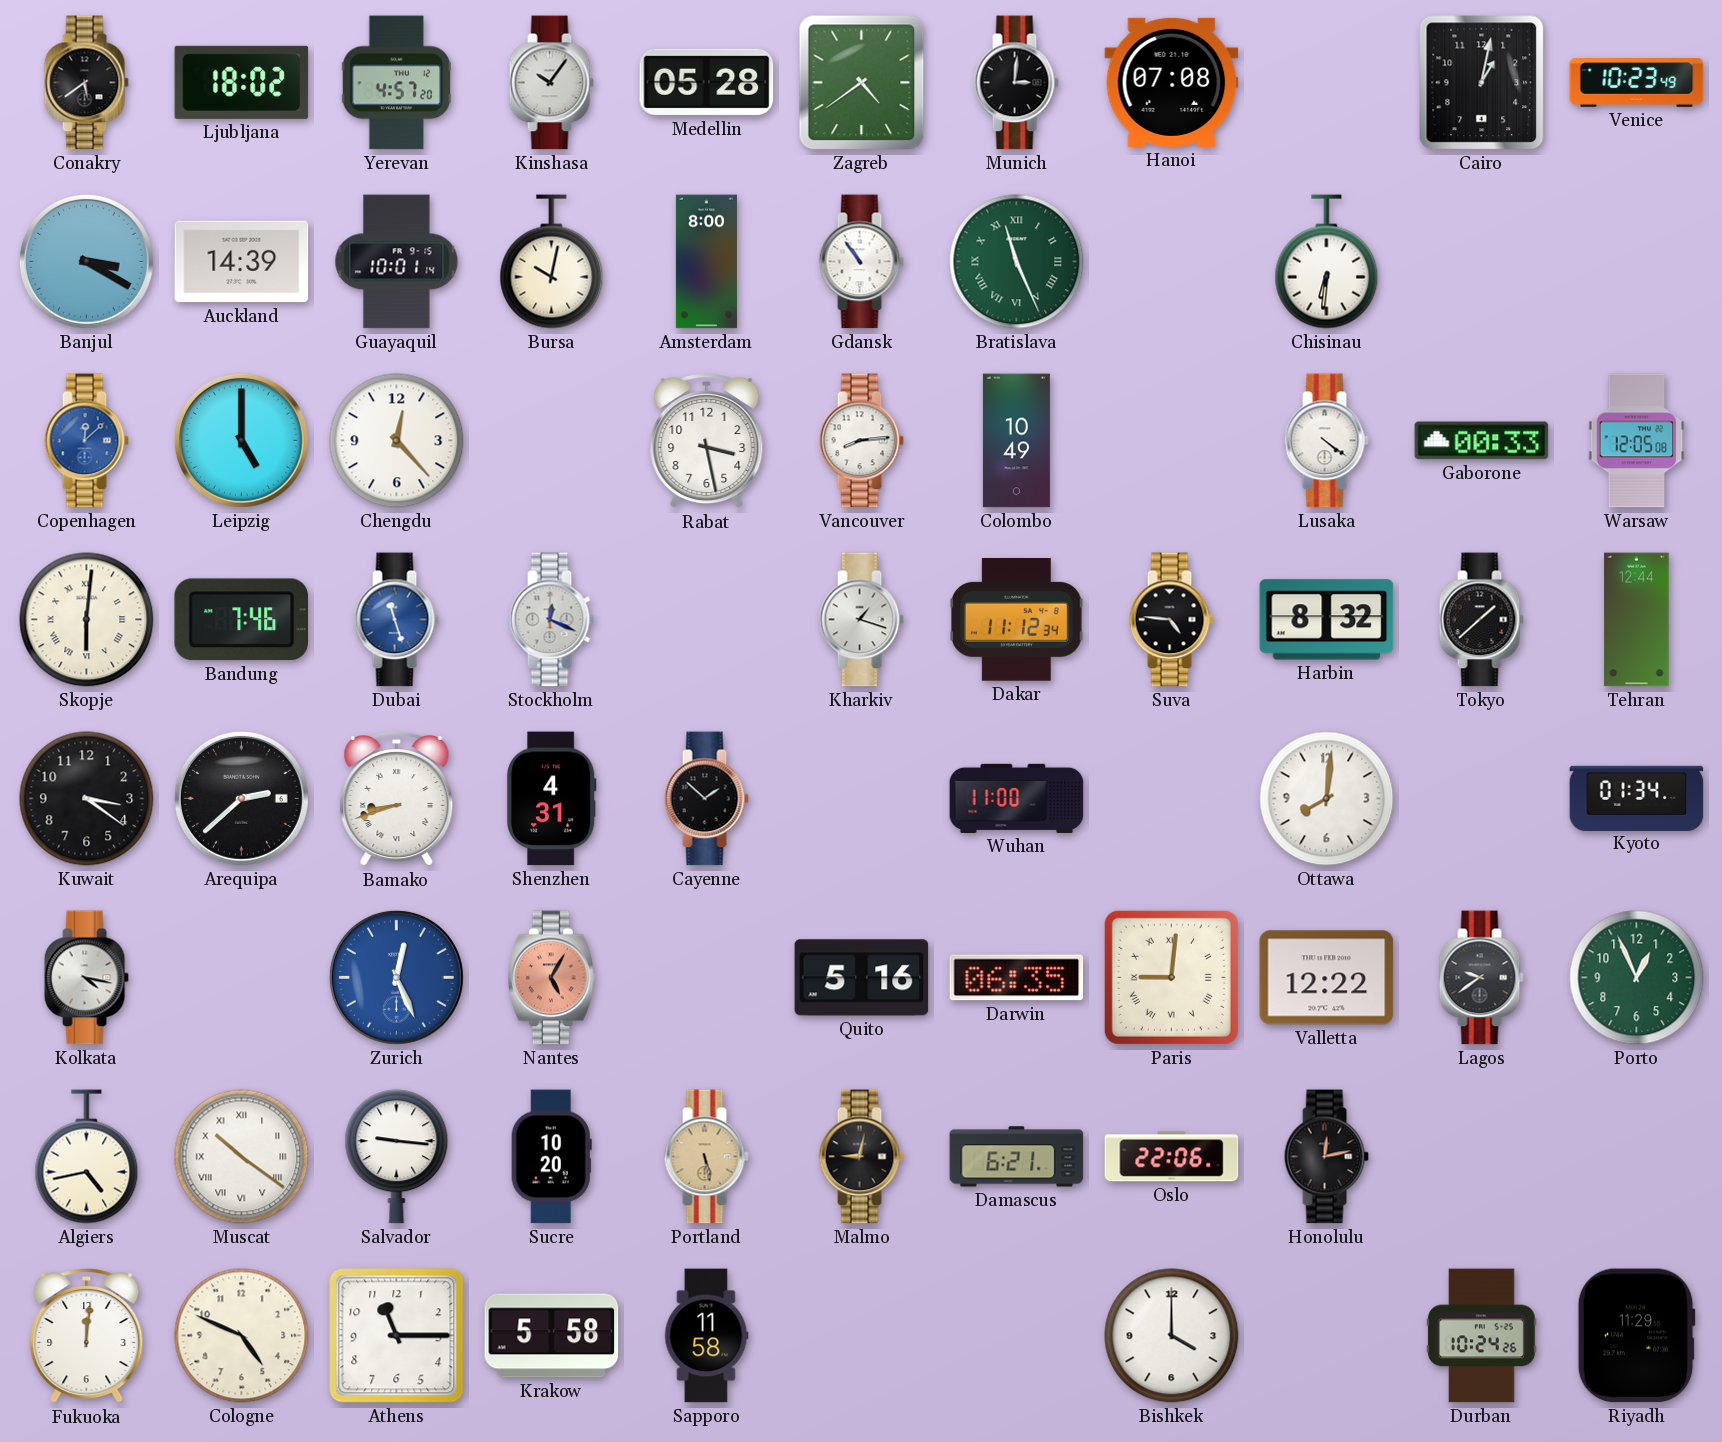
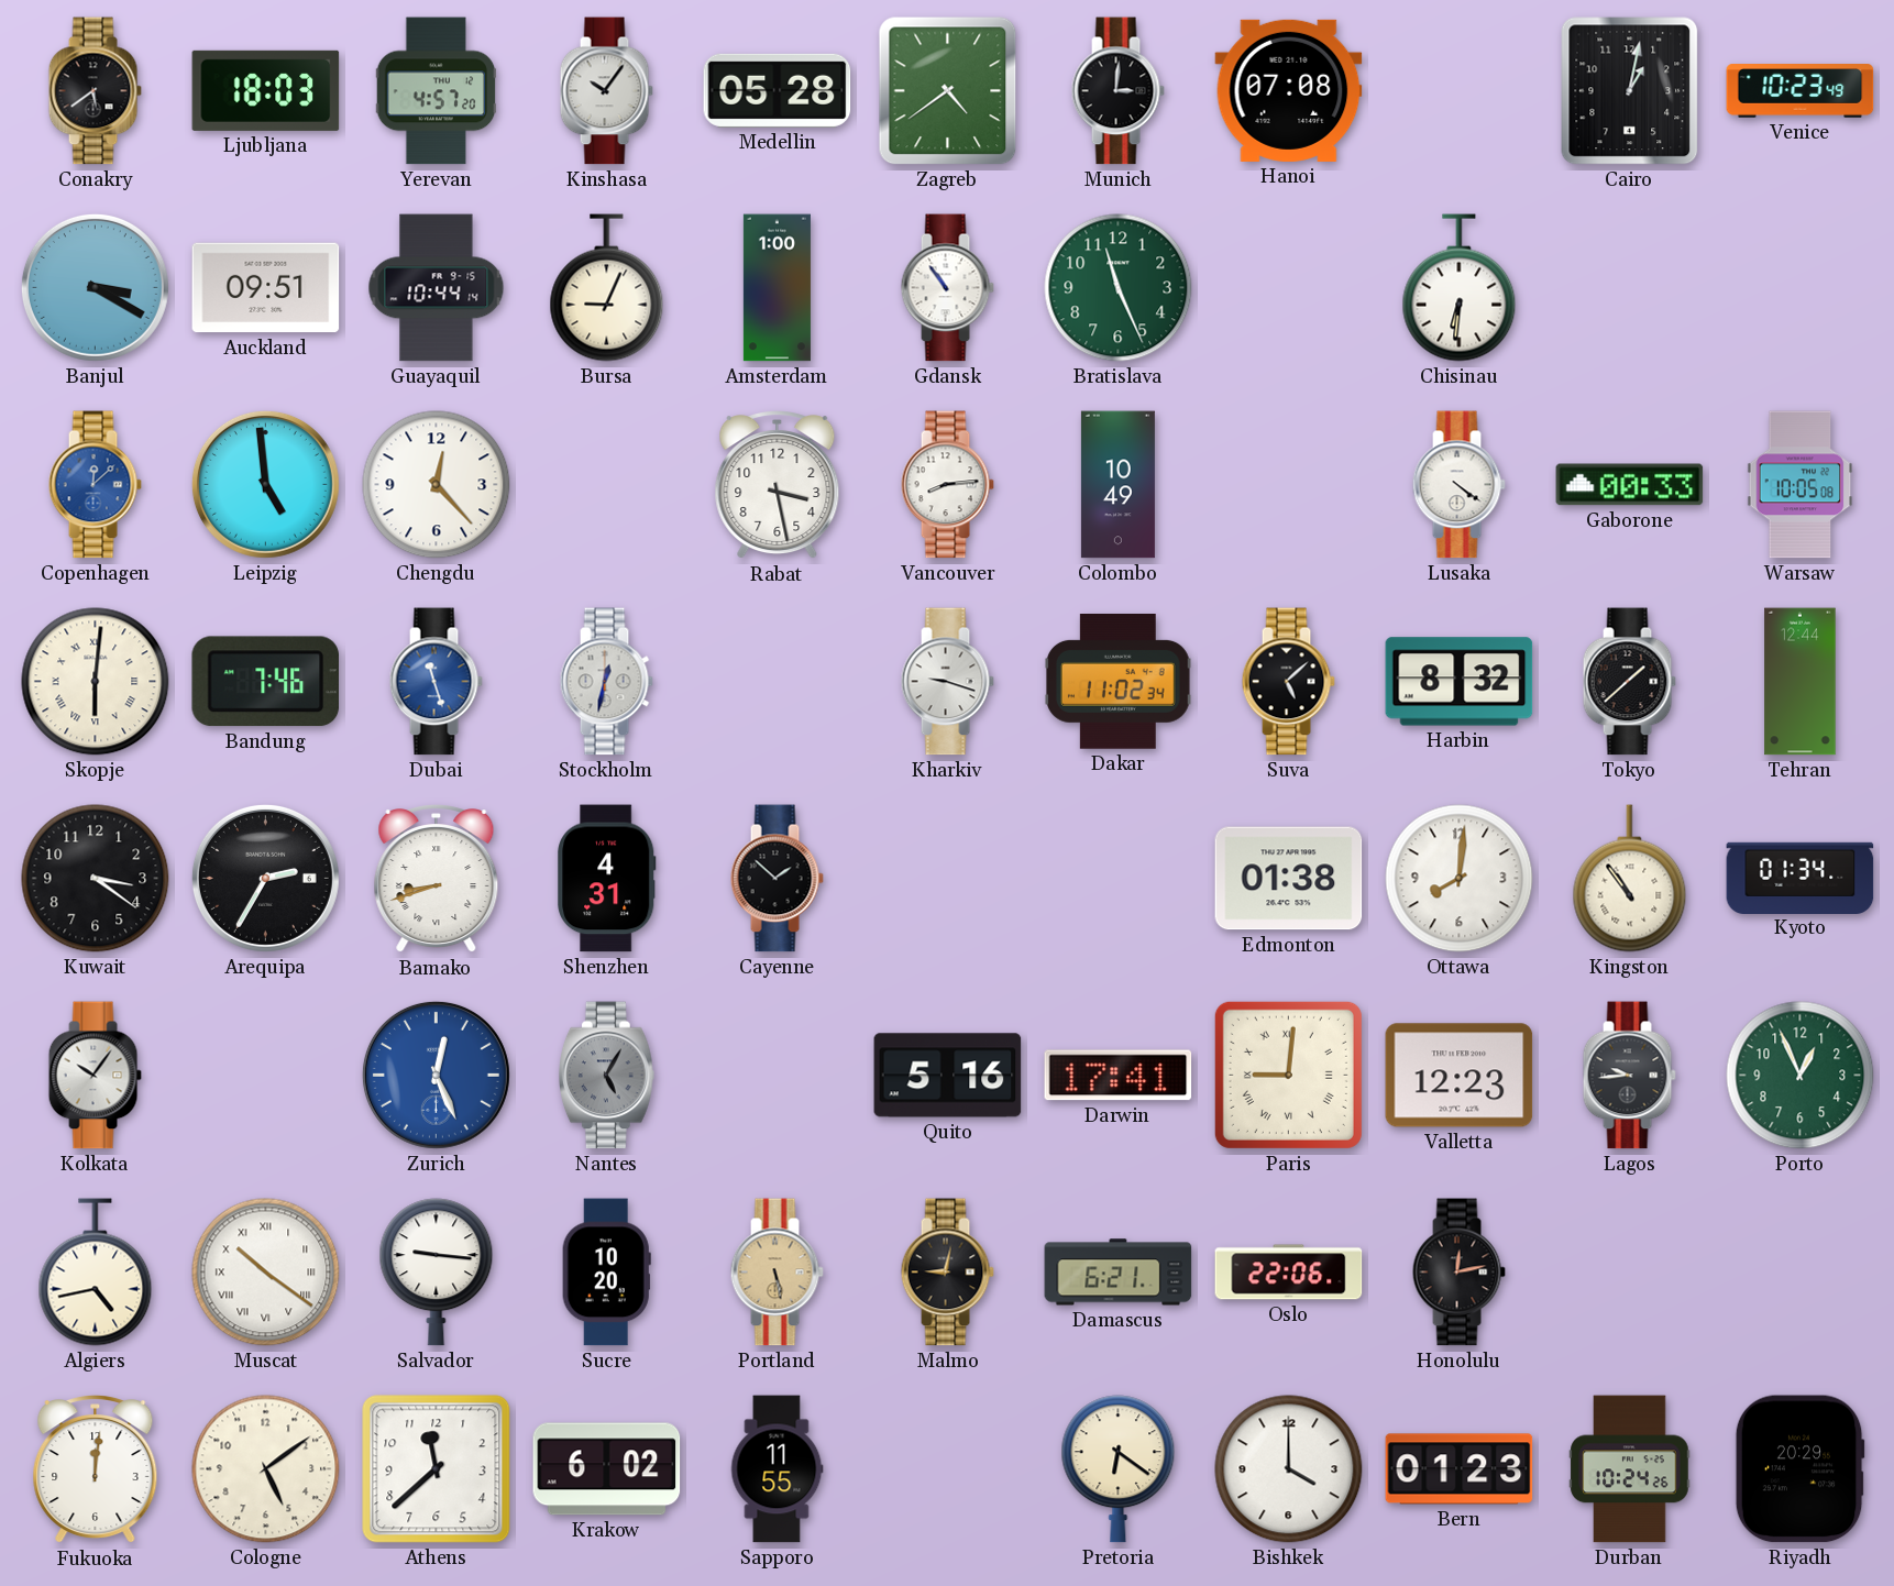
Ljubljana: 18:02 -> 18:03
Auckland: 14:39 -> 09:51
Guayaquil: 10:01 -> 10:44
Bursa: 10:02 -> 9:04
Amsterdam: 8:00 -> 1:00
Bratislava numerals: Roman -> Arabic
Leipzig: 5:00 -> 4:59
Warsaw: 12:05 -> 10:05
Stockholm: 12:19 -> 12:32
Kharkiv: 1:18 -> 9:18
Dakar: 11:12 -> 11:02
Suva: 4:46 -> 5:08
Arequipa: 2:38 -> 2:35
Wuhan: 11:00 -> none
Edmonton: none -> 01:38
Kingston: none -> 10:54
Kolkata: 4:17 -> 10:06
Nantes dial: salmon -> grey
Darwin: 06:35 -> 17:41
Valletta: 12:22 -> 12:23
Lagos: 9:39 -> 9:44
Cologne: 4:49 -> 5:09
Athens: 11:15 -> 11:38
Krakow: 5:58 -> 6:02
Sapporo: 11:58 -> 11:55
Pretoria: none -> 6:21
Bern: none -> 01:23
Riyadh: 11:29 -> 20:29
